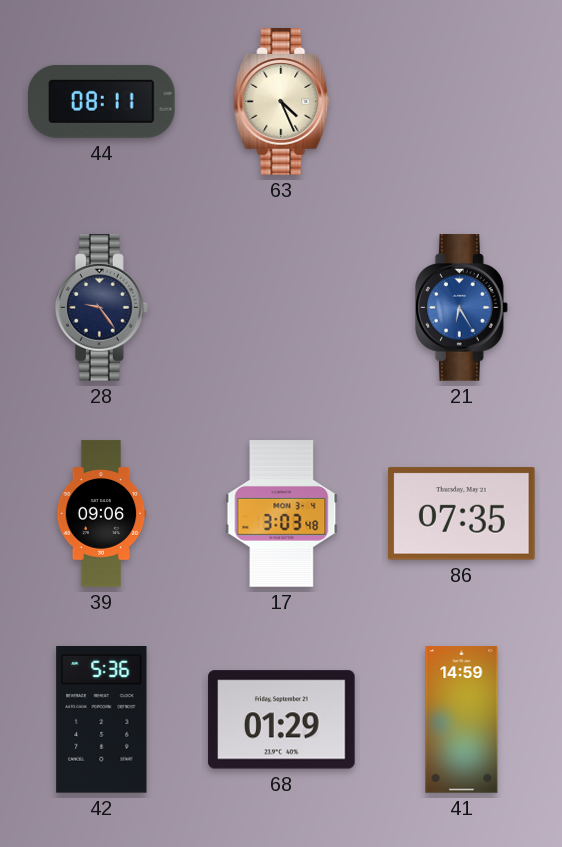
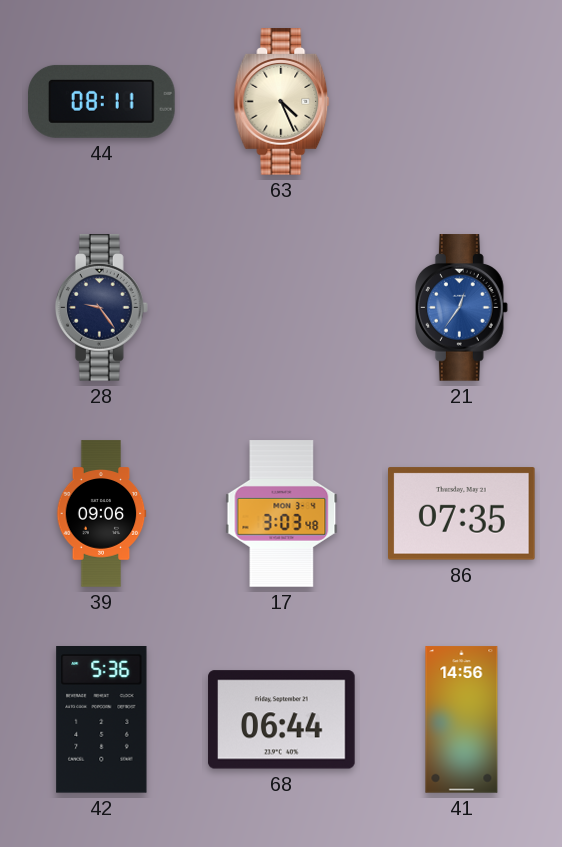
21: 6:25 -> 12:36
68: 01:29 -> 06:44
41: 14:59 -> 14:56
